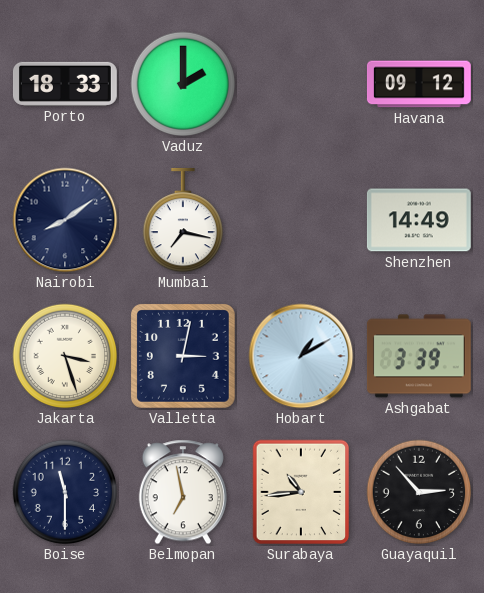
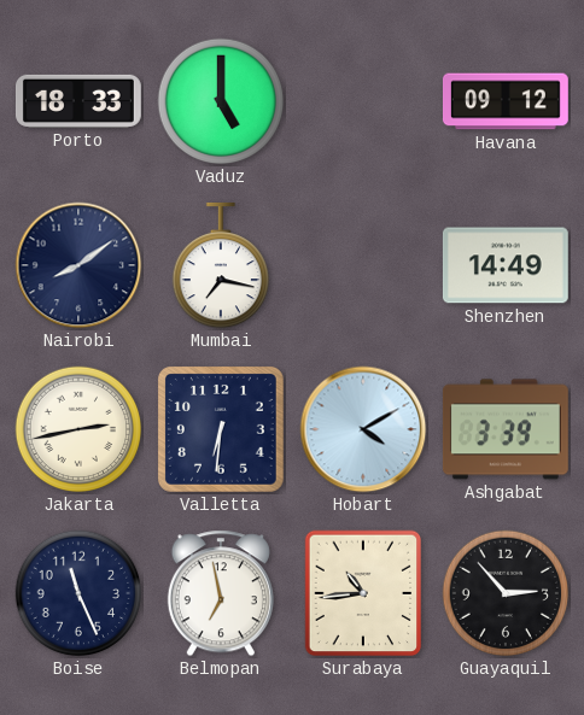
Vaduz: 2:00 -> 5:00
Jakarta: 3:27 -> 2:43
Valletta: 3:02 -> 6:31
Hobart: 1:10 -> 4:10
Boise: 11:30 -> 11:26
